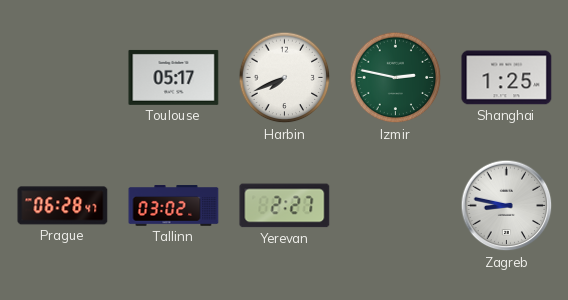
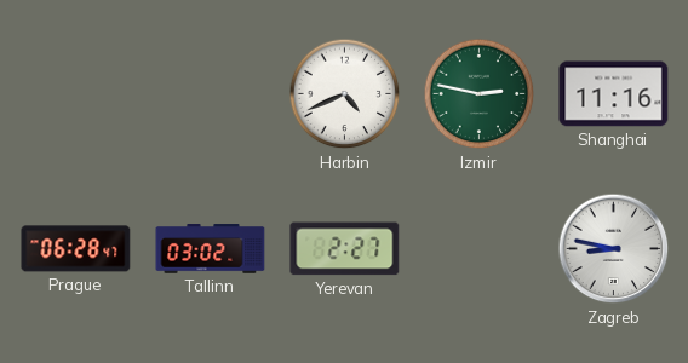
Toulouse: 05:17 -> none
Harbin: 7:41 -> 4:41
Shanghai: 1:25 -> 11:16
